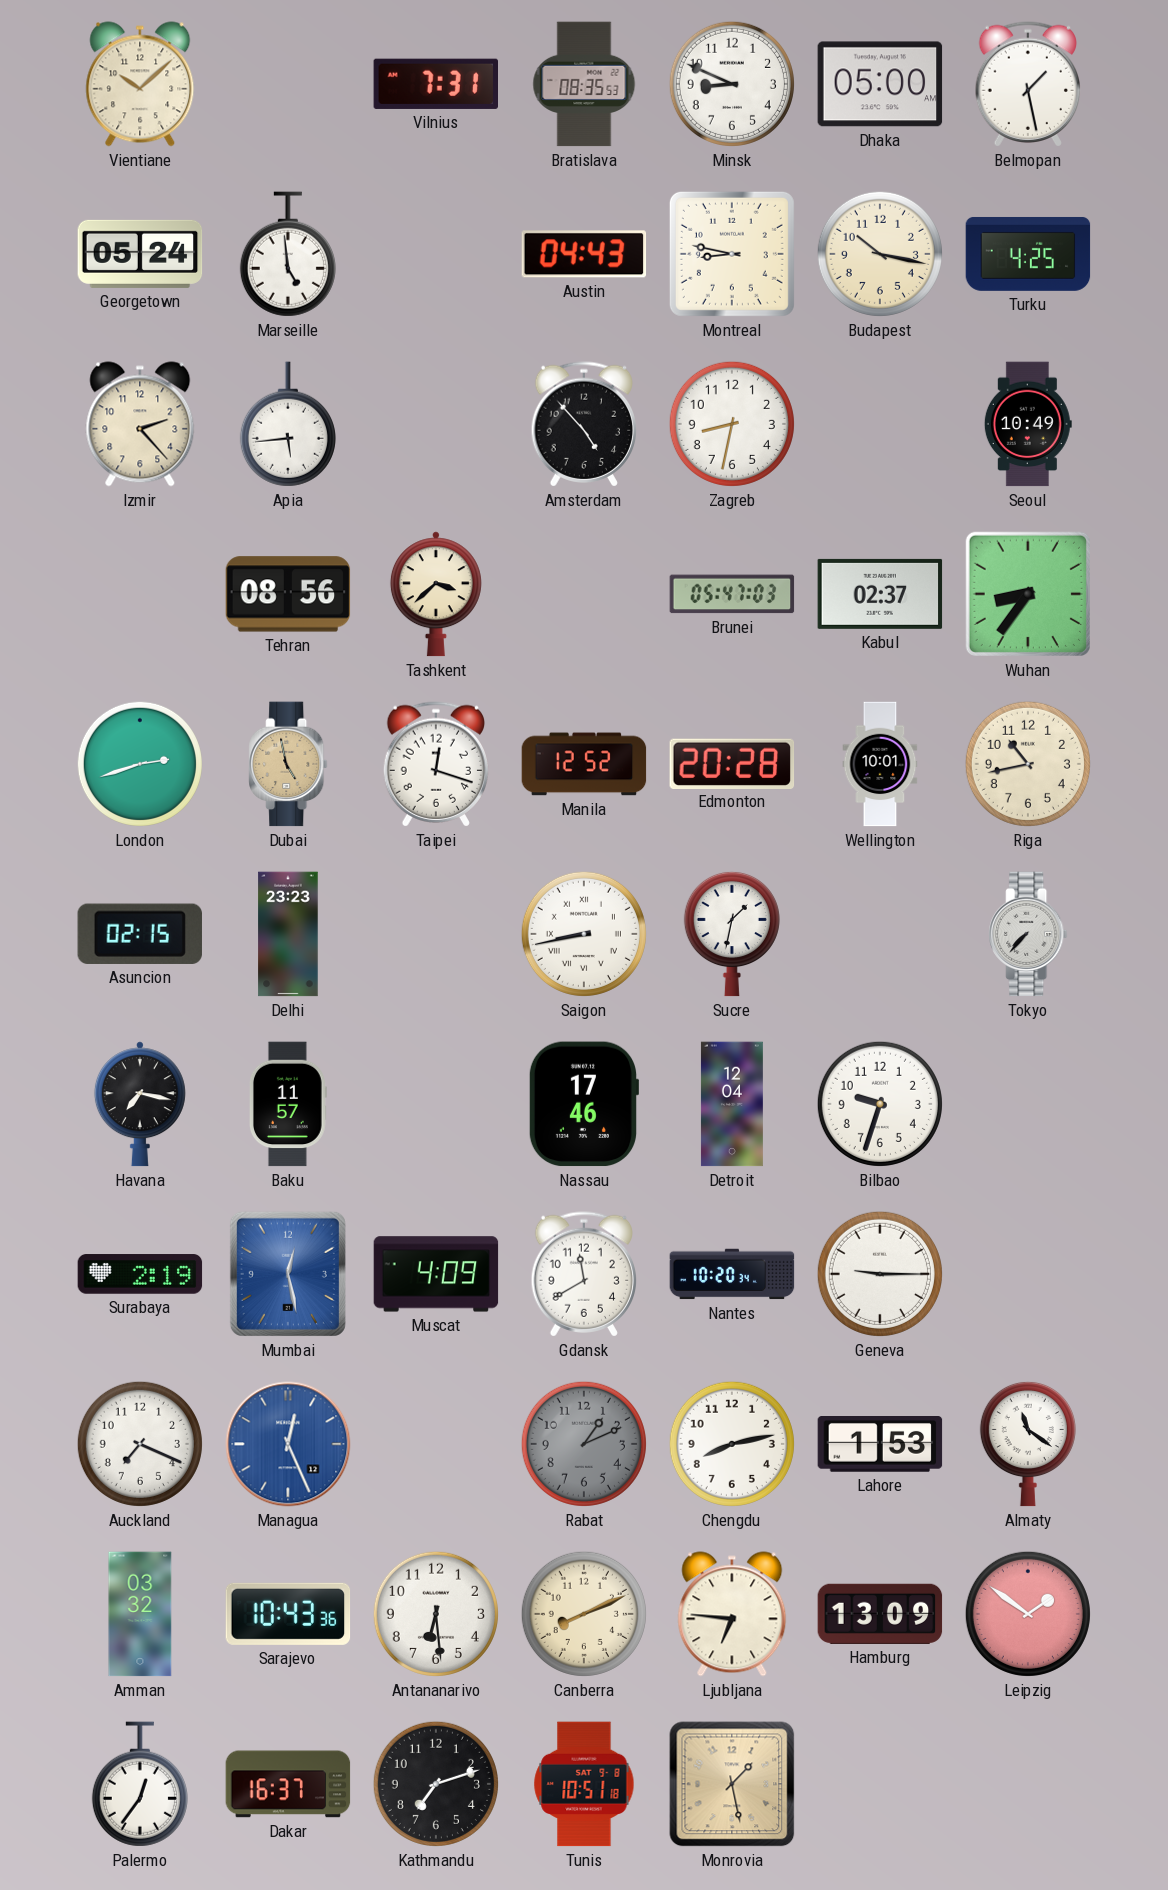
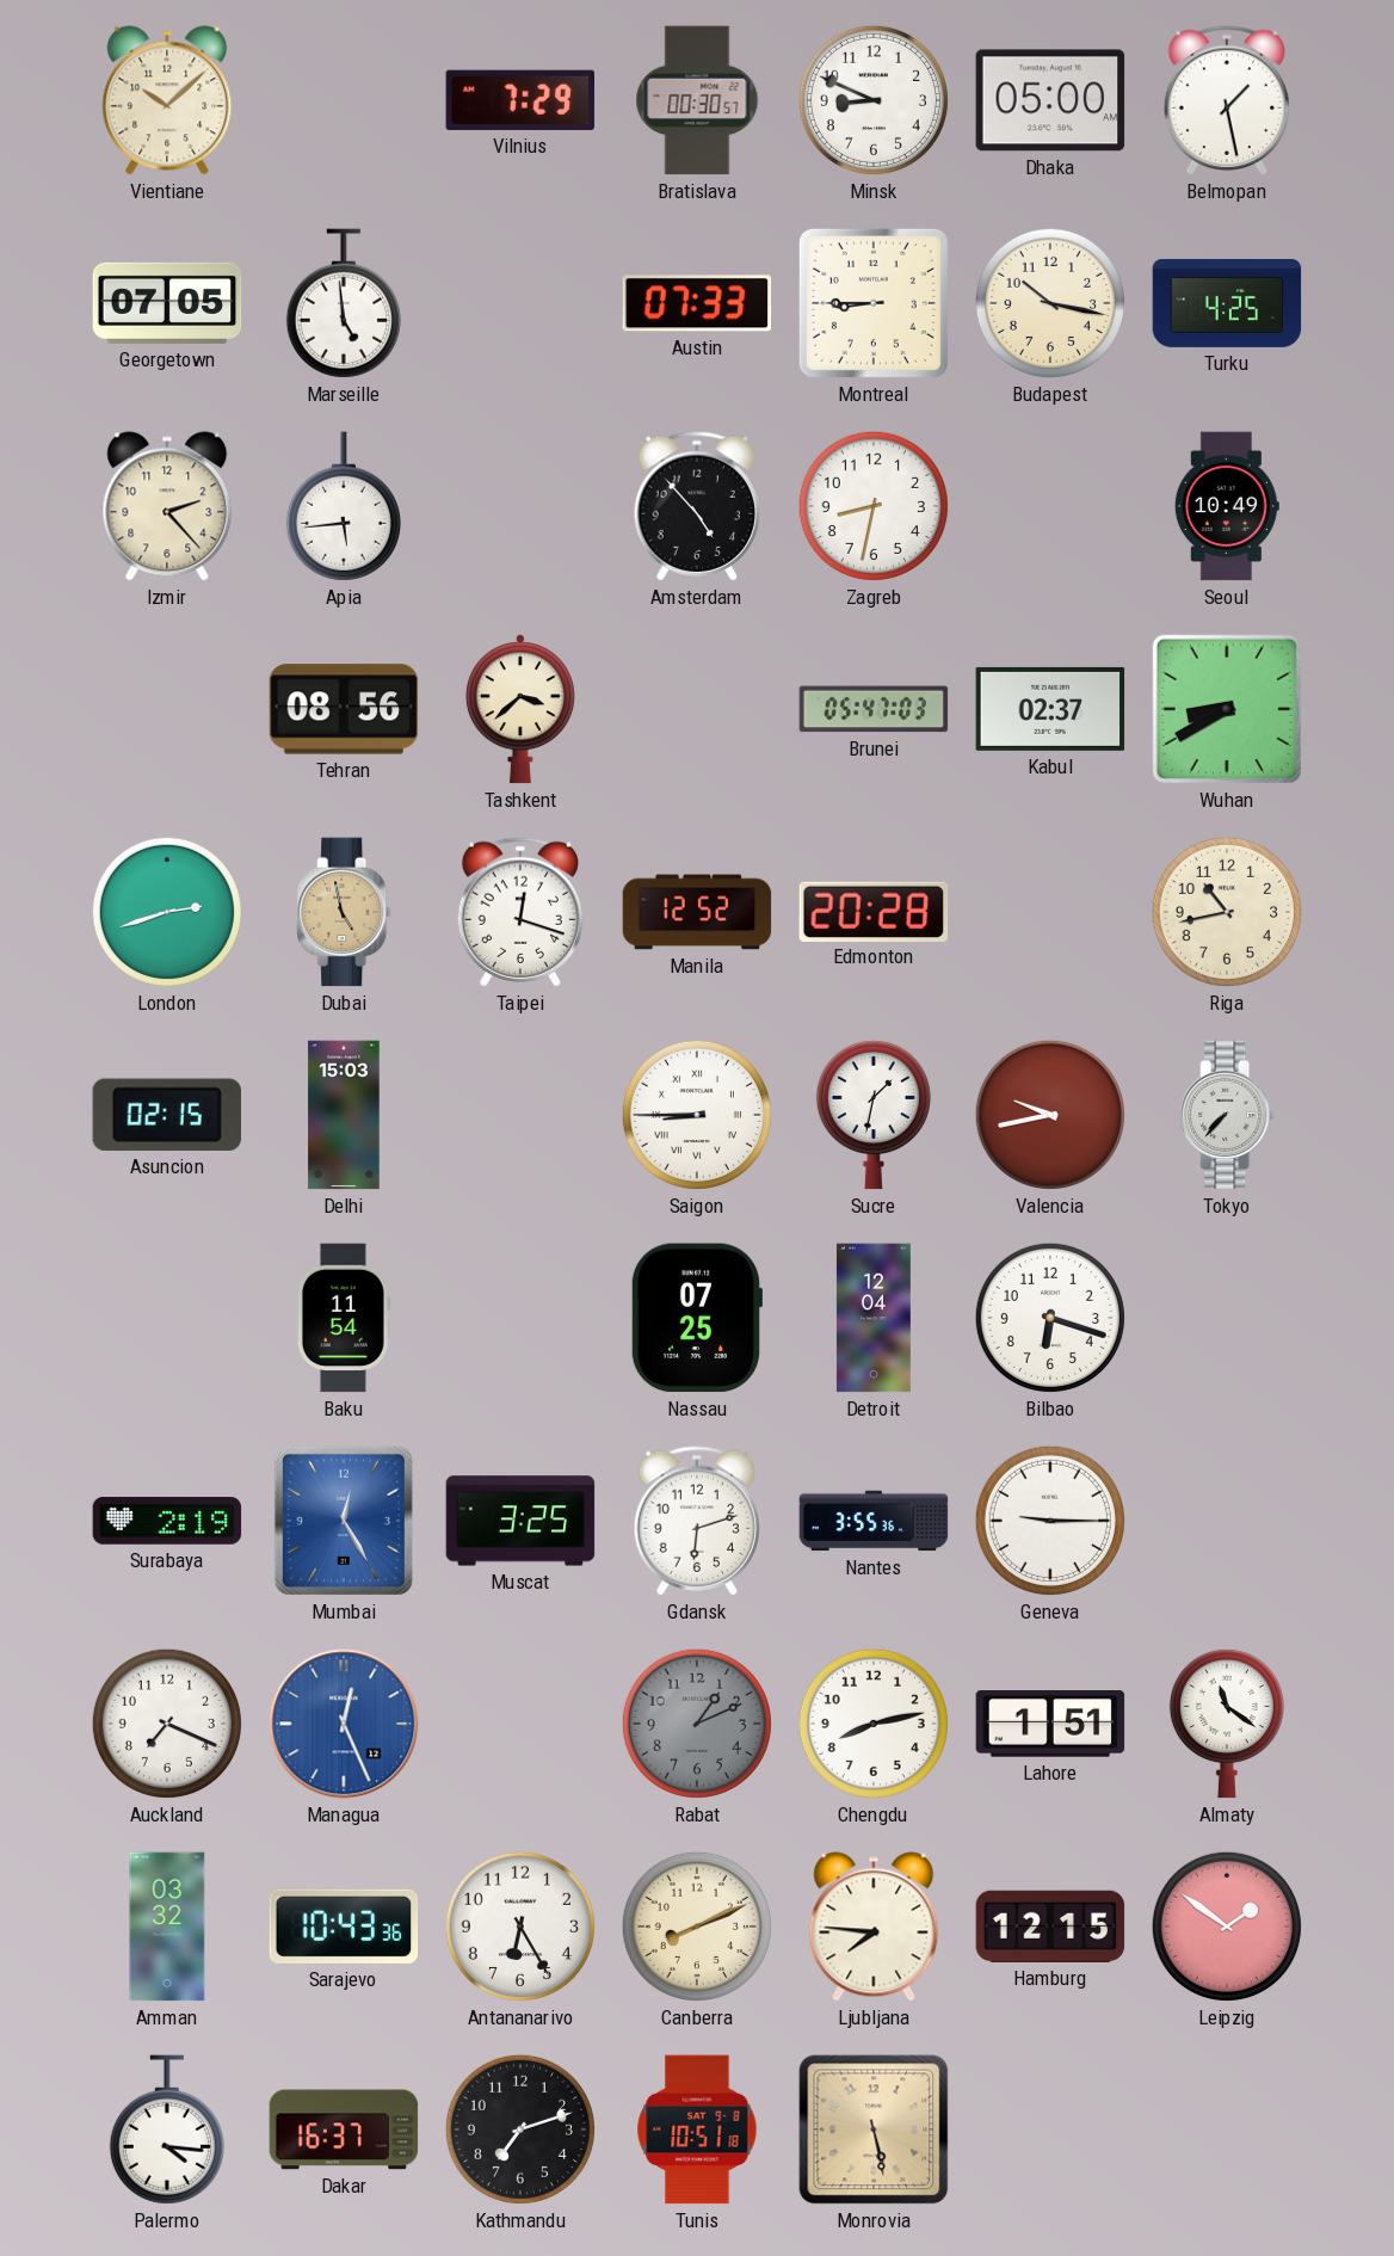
Vilnius: 7:31 -> 7:29
Bratislava: 08:35 -> 00:30
Georgetown: 05:24 -> 07:05
Austin: 04:43 -> 07:33
Montreal: 8:47 -> 8:45
Wuhan: 8:36 -> 8:40
Wellington: 10:01 -> none
Delhi: 23:23 -> 15:03
Saigon: 8:43 -> 8:45
Valencia: none -> 9:43
Havana: 7:17 -> none
Baku: 11:57 -> 11:54
Nassau: 17:46 -> 07:25
Bilbao: 9:33 -> 6:18
Mumbai: 12:28 -> 12:25
Muscat: 4:09 -> 3:25
Gdansk: 11:40 -> 6:12
Nantes: 10:20 -> 3:55
Lahore: 1:53 -> 1:51
Antananarivo: 6:29 -> 6:25
Ljubljana: 6:46 -> 7:46
Hamburg: 13:09 -> 12:15
Palermo: 12:36 -> 4:16
Monrovia: 1:28 -> 5:28
